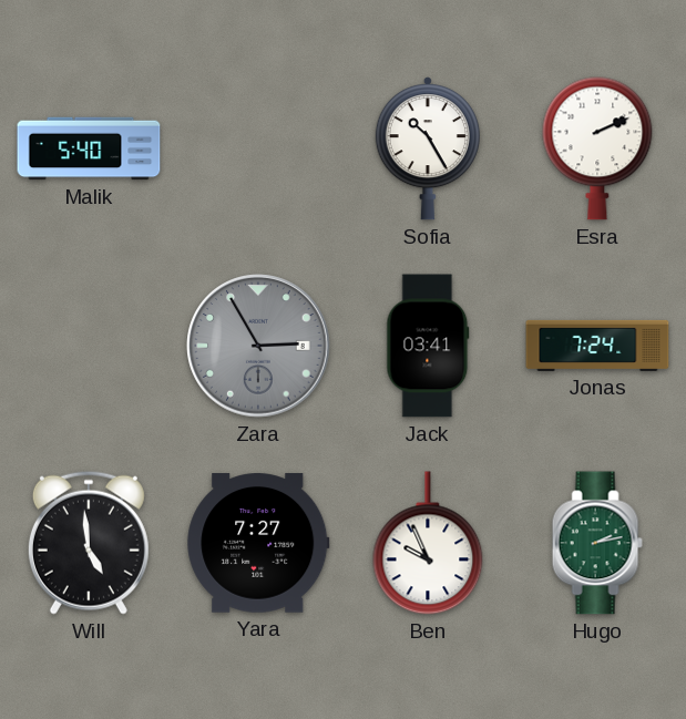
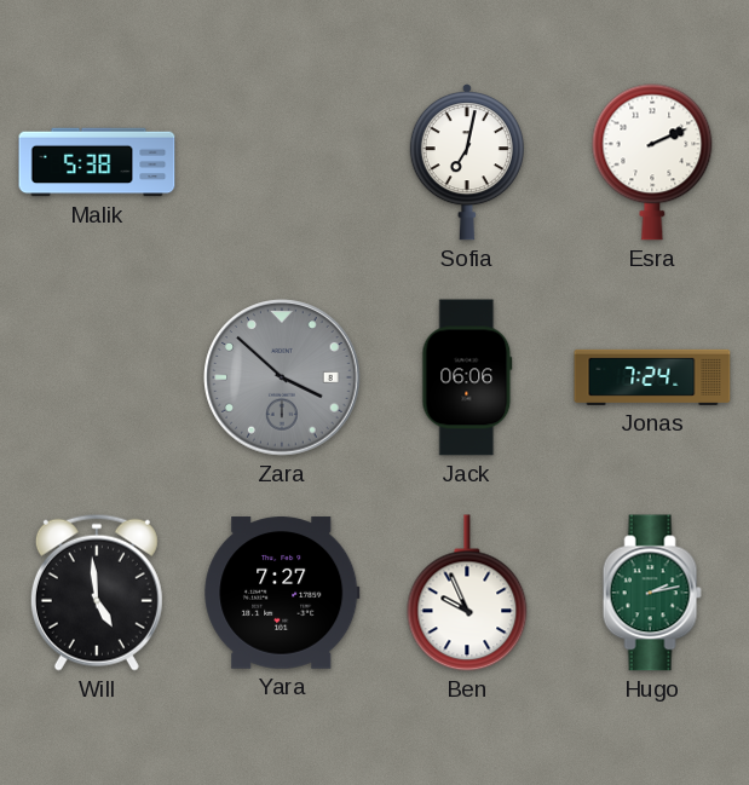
Malik: 5:40 -> 5:38
Sofia: 10:25 -> 7:02
Zara: 2:55 -> 3:52
Jack: 03:41 -> 06:06
